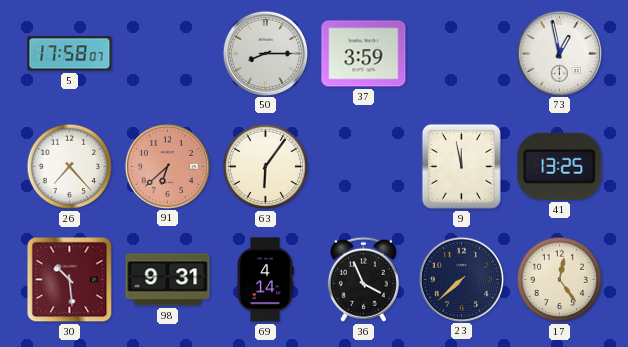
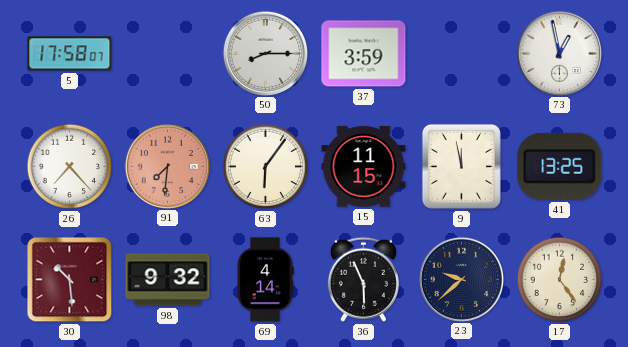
91: 6:38 -> 7:31
15: none -> 11:15
98: 9:31 -> 9:32
36: 3:56 -> 5:56
23: 7:38 -> 9:38
